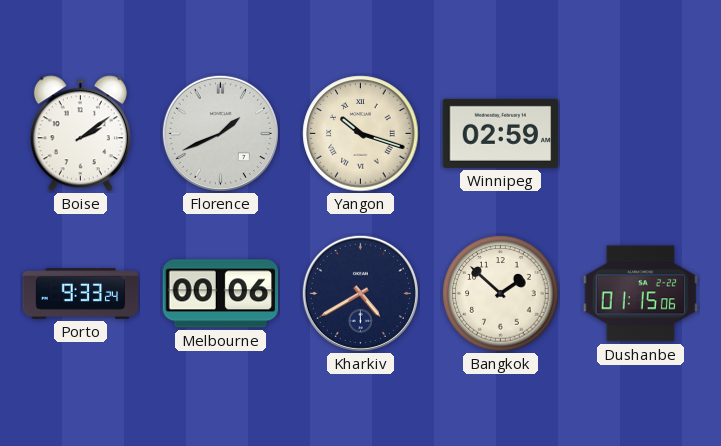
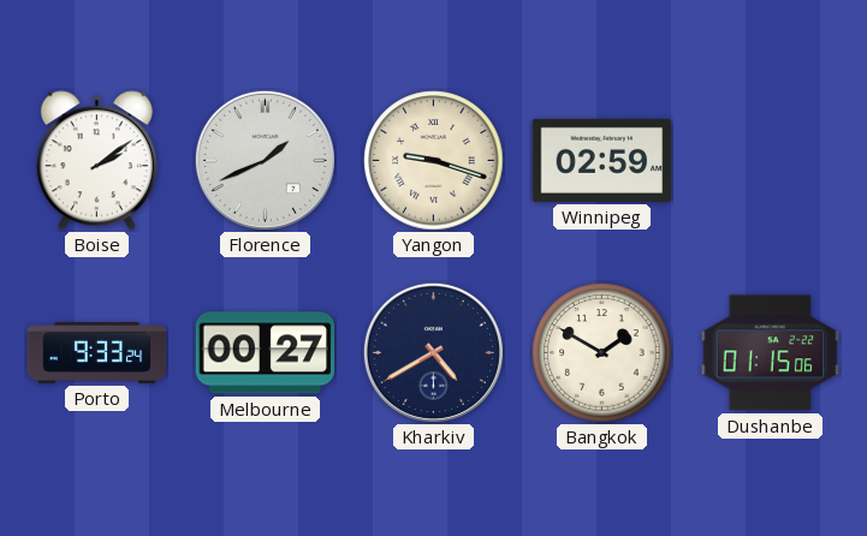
Yangon: 10:18 -> 9:18
Melbourne: 00:06 -> 00:27
Bangkok: 1:52 -> 1:50
